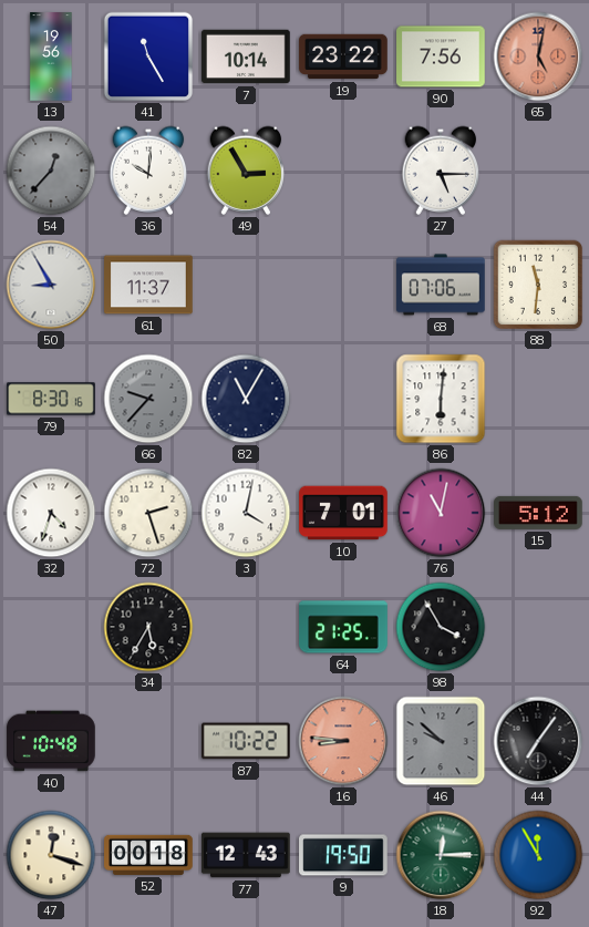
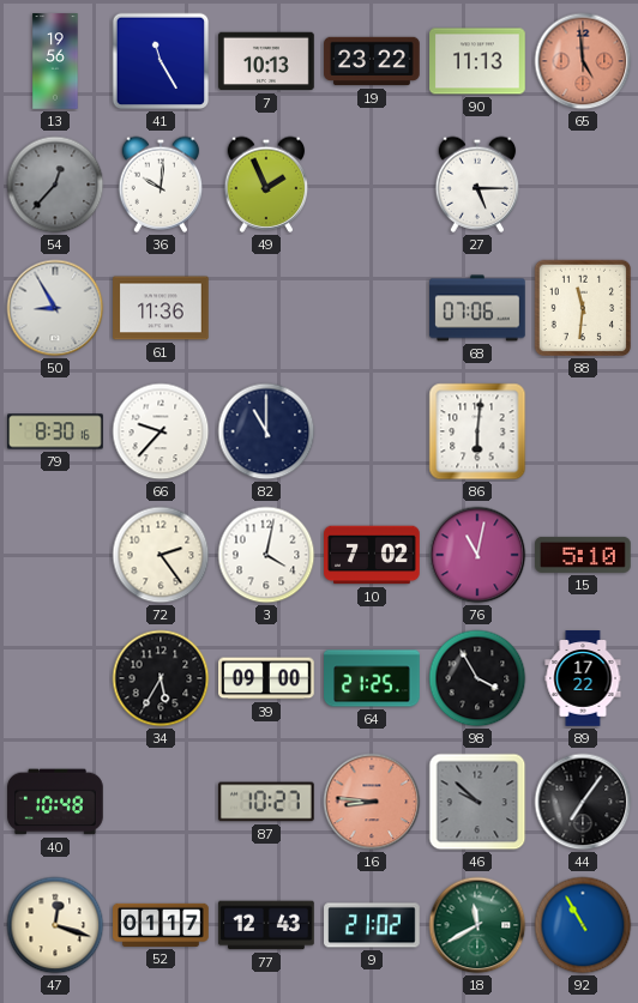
7: 10:14 -> 10:13
90: 7:56 -> 11:13
65: 5:02 -> 4:59
49: 2:55 -> 1:56
61: 11:37 -> 11:36
66 dial: grey -> white
82: 11:05 -> 11:00
32: 4:33 -> none
72: 2:27 -> 2:24
10: 7:01 -> 7:02
15: 5:12 -> 5:10
39: none -> 09:00
89: none -> 17:22
87: 10:22 -> 10:27
52: 00:18 -> 01:17
9: 19:50 -> 21:02
18: 12:15 -> 11:40
92: 11:55 -> 10:55
